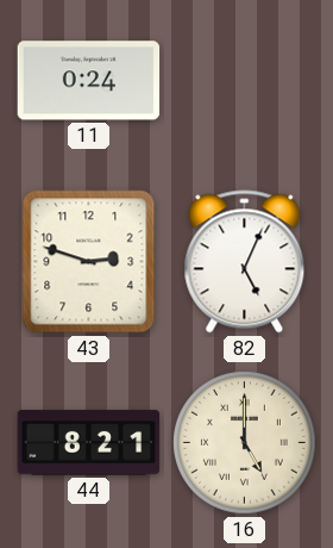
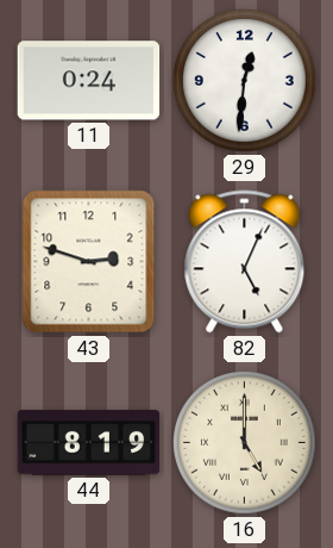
29: none -> 12:31
44: 8:21 -> 8:19
